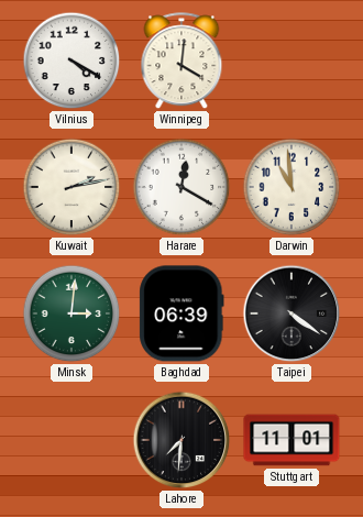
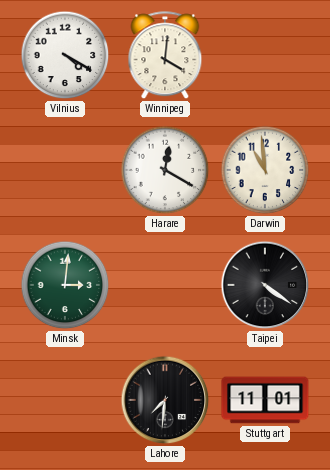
Kuwait: 2:13 -> none
Baghdad: 06:39 -> none
